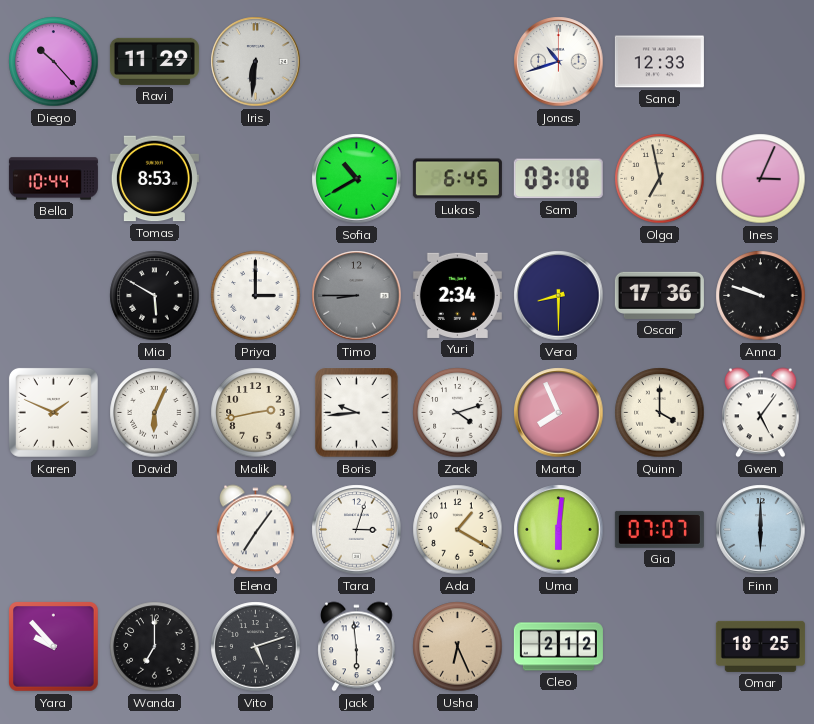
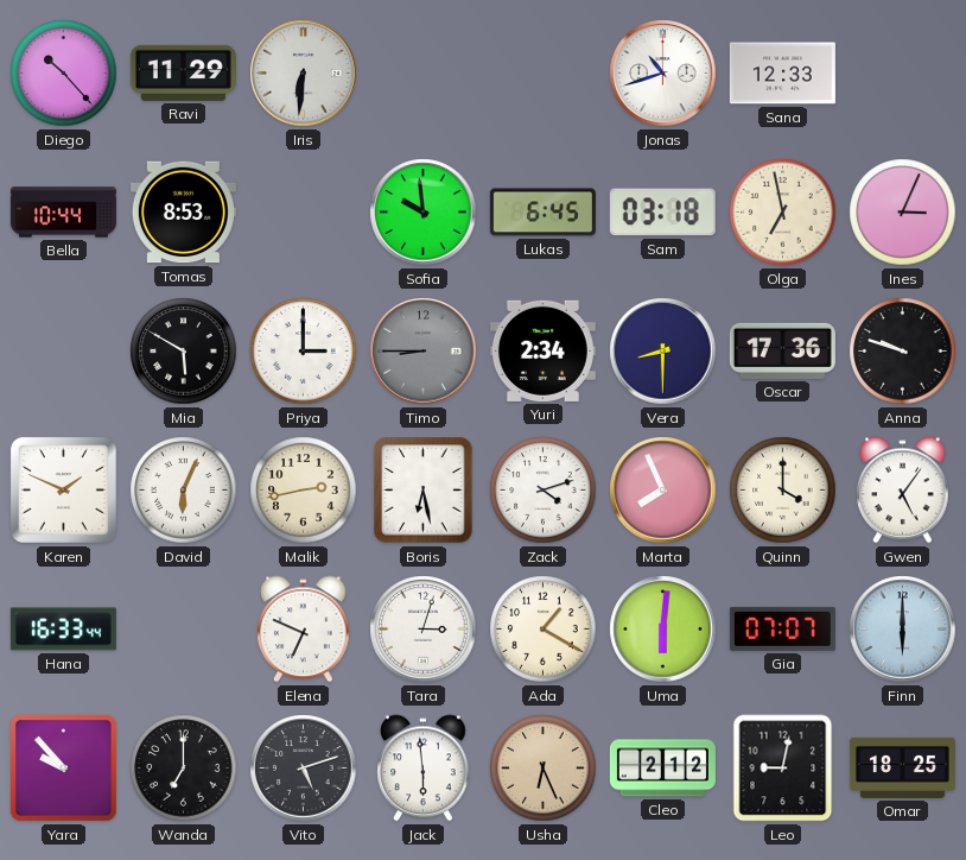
Sofia: 10:40 -> 9:59
Boris: 9:44 -> 6:28
Hana: none -> 16:33
Elena: 7:06 -> 6:49
Leo: none -> 9:02
